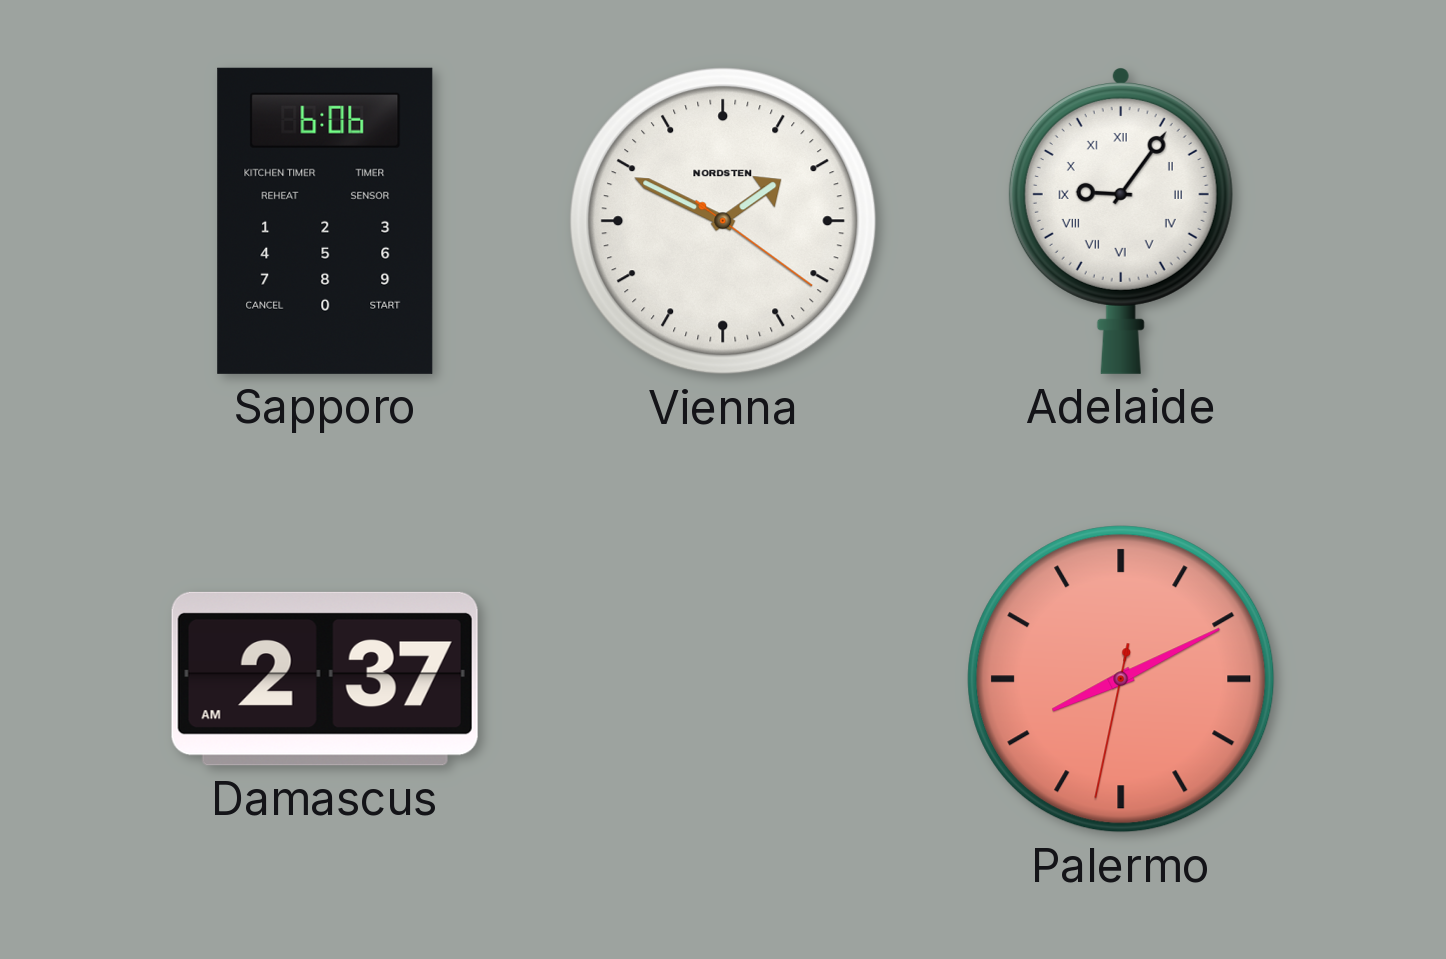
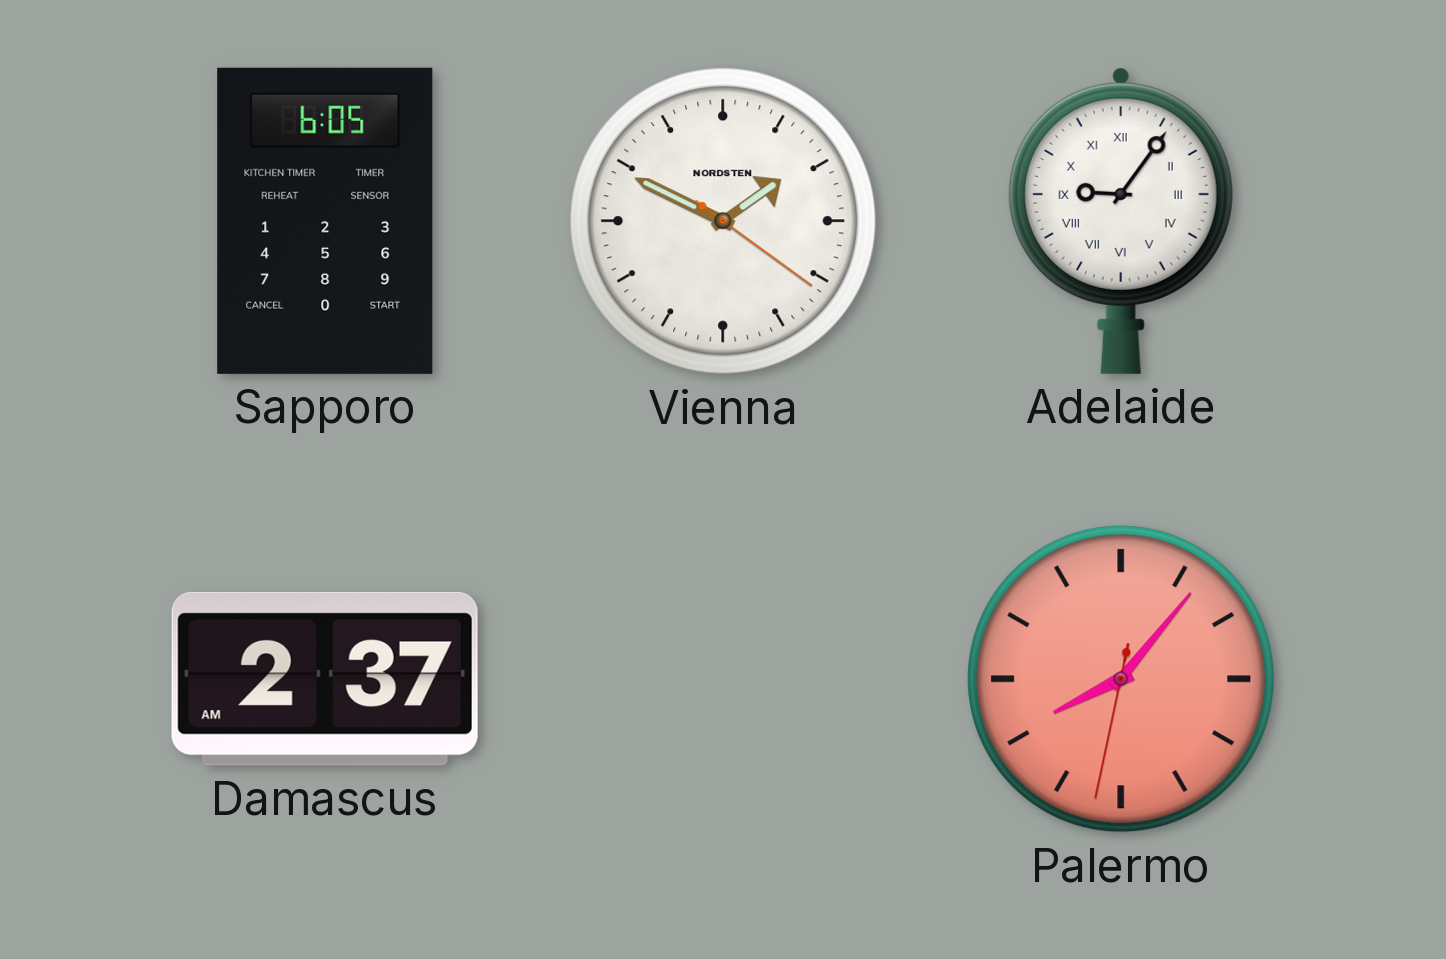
Sapporo: 6:06 -> 6:05
Palermo: 8:10 -> 8:06
